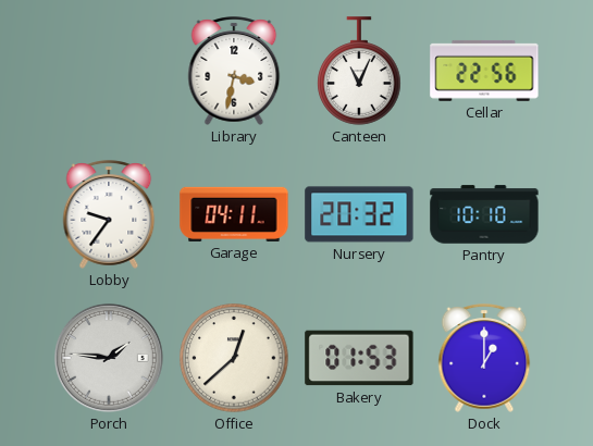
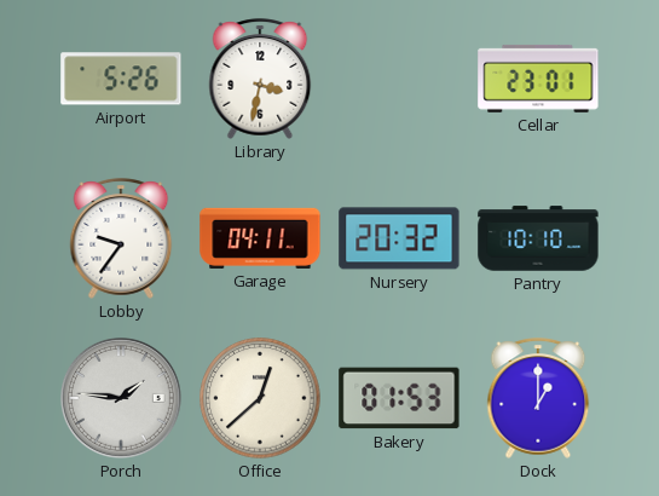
Airport: none -> 5:26
Canteen: 11:04 -> none
Cellar: 22:56 -> 23:01
